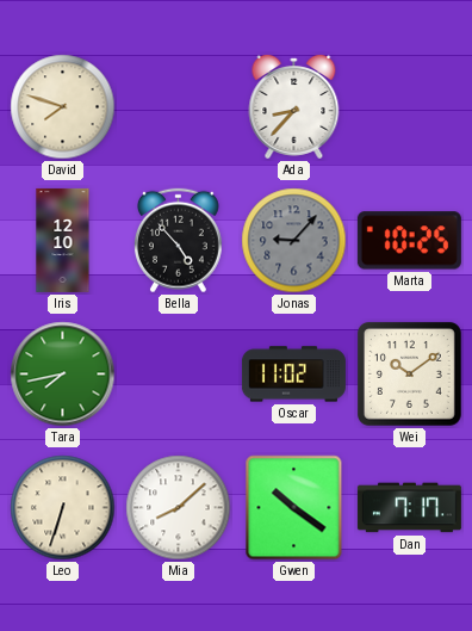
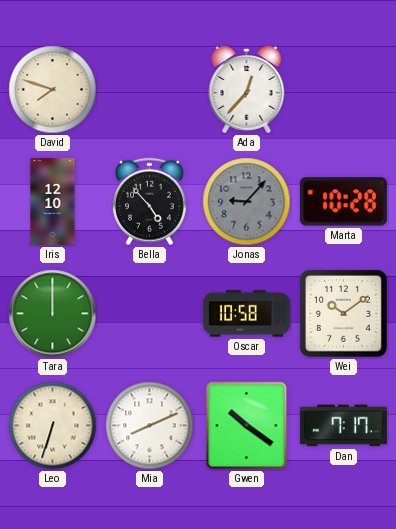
Ada: 8:37 -> 12:37
Marta: 10:25 -> 10:28
Tara: 7:43 -> 12:00
Oscar: 11:02 -> 10:58
Mia: 8:08 -> 8:11
